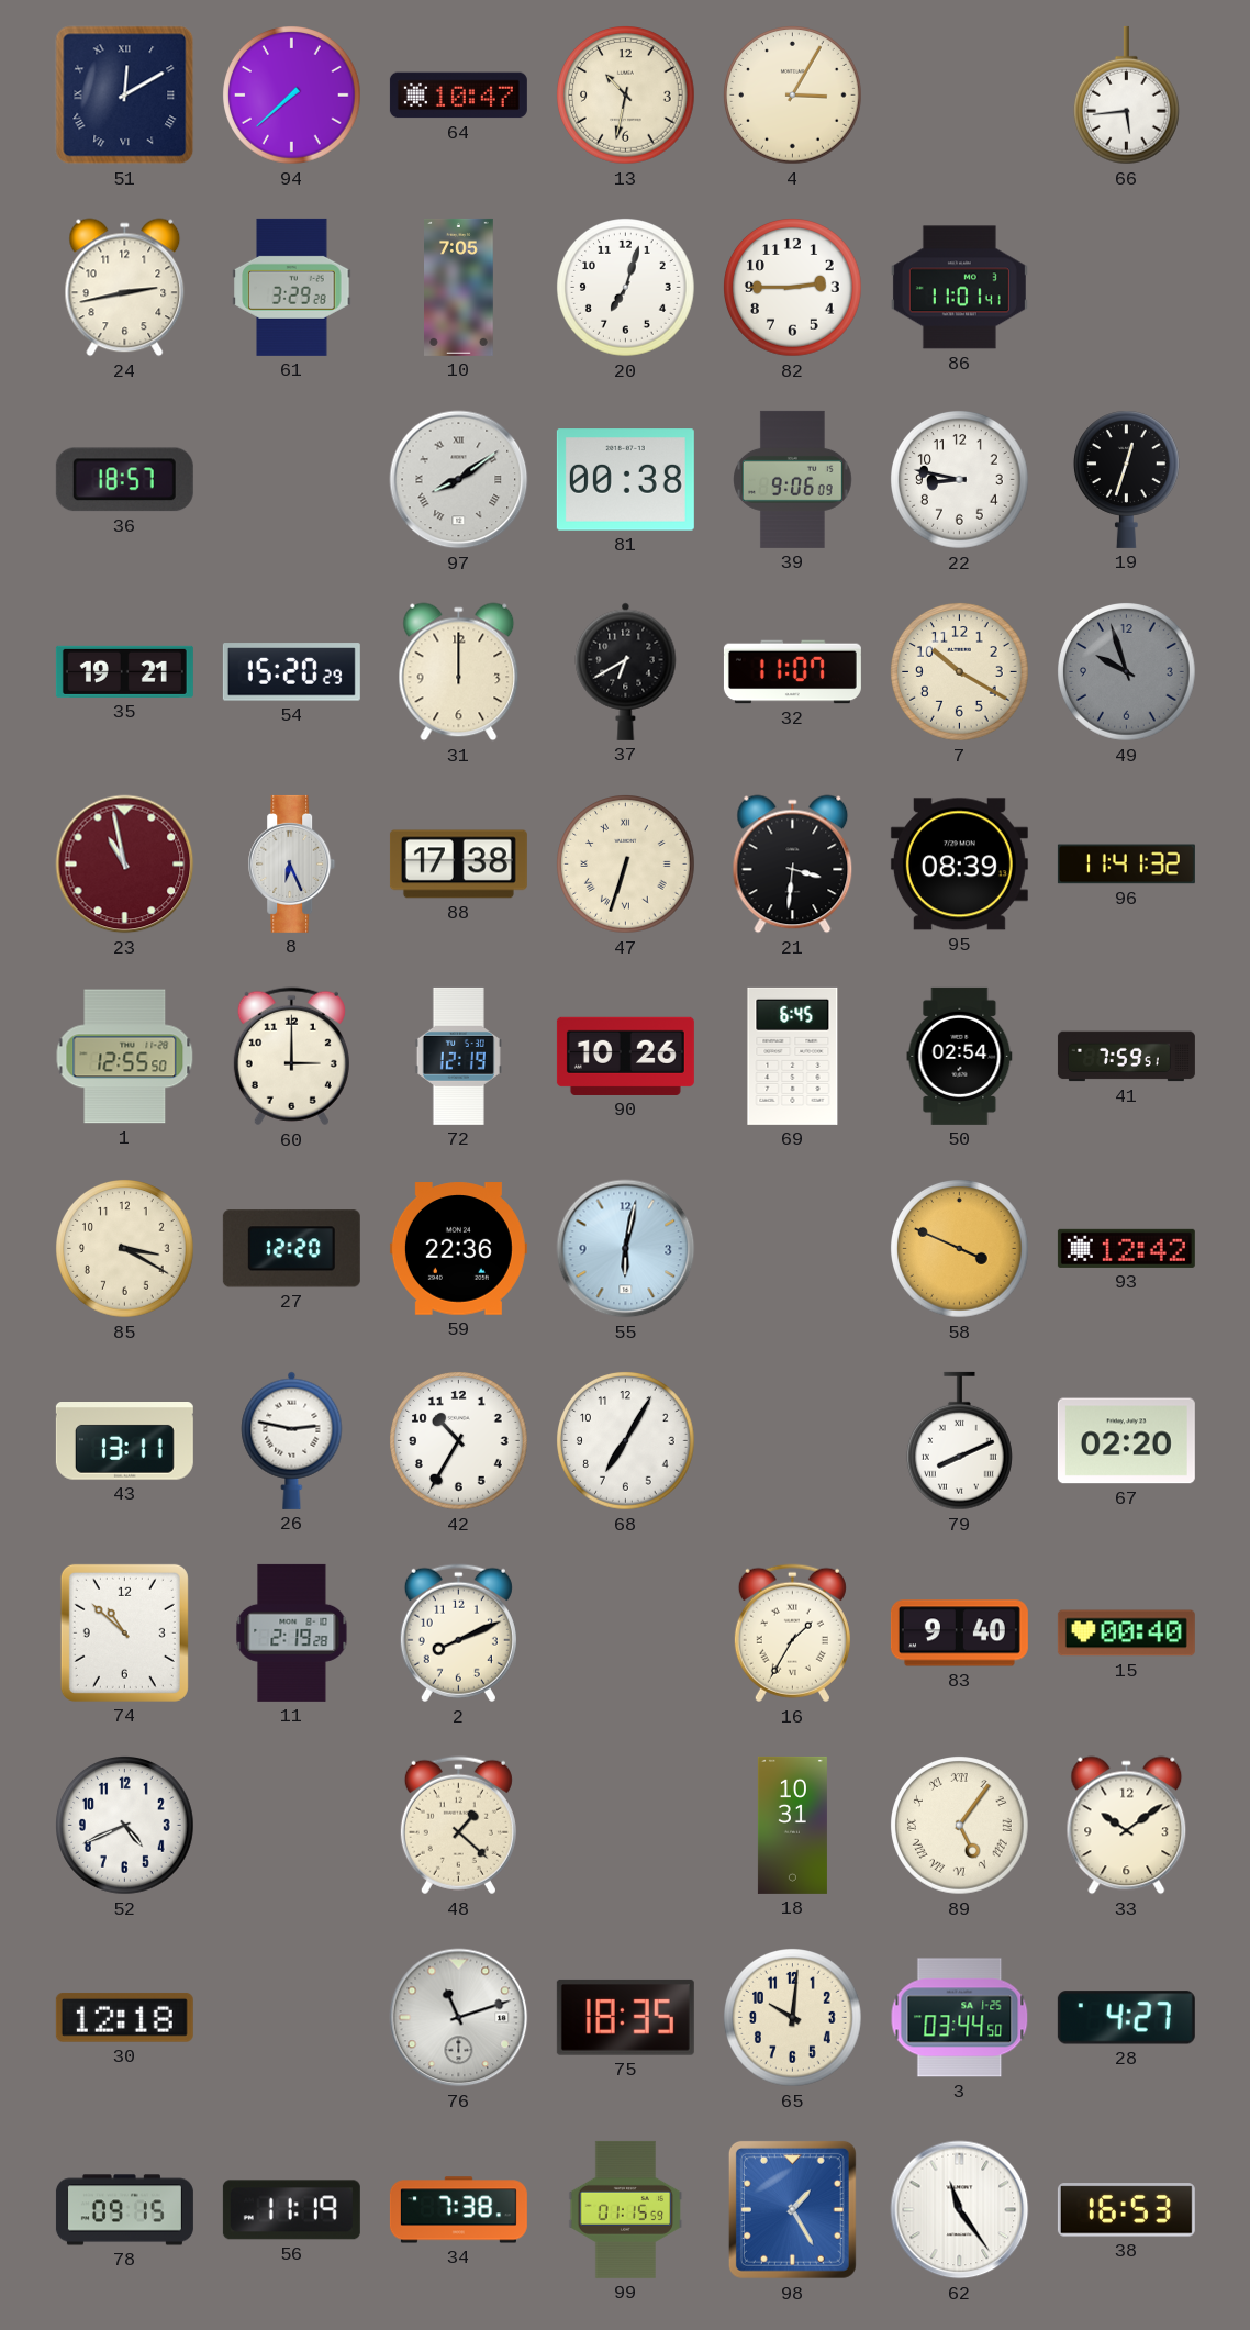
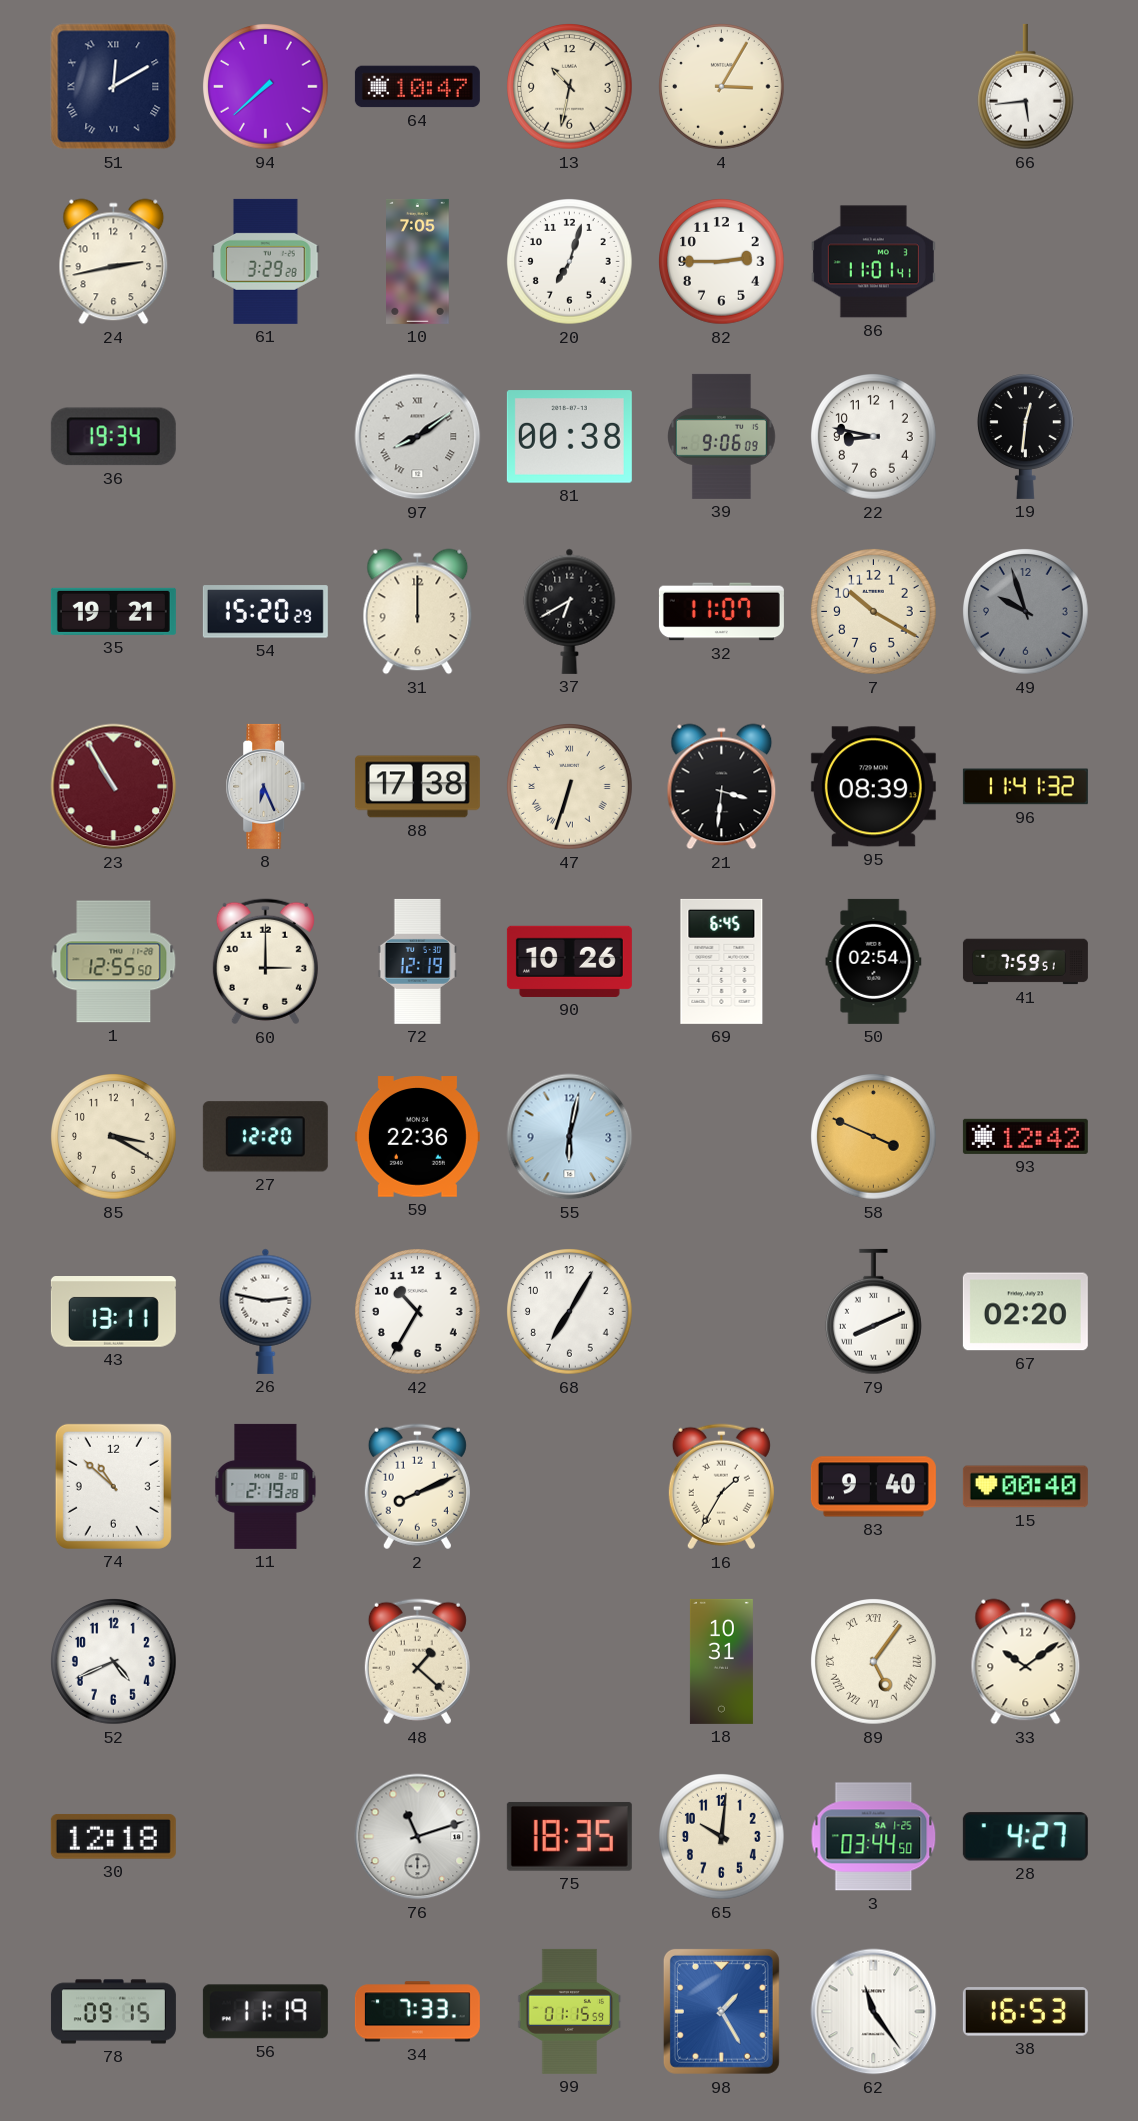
36: 18:57 -> 19:34
19: 12:33 -> 12:31
23: 10:58 -> 10:55
34: 7:38 -> 7:33
